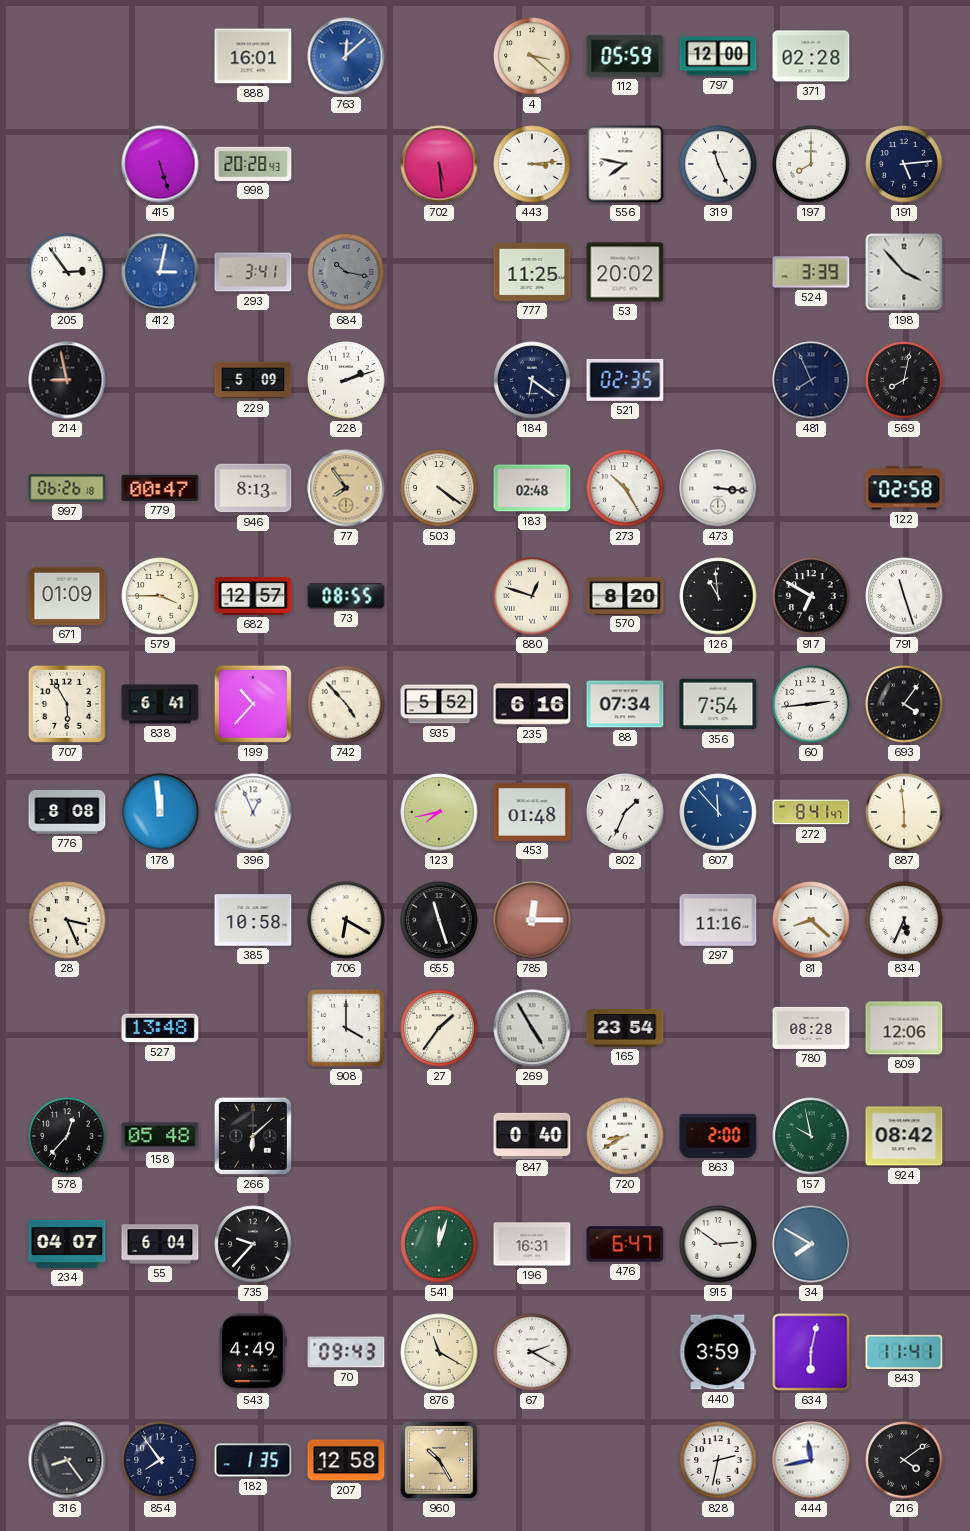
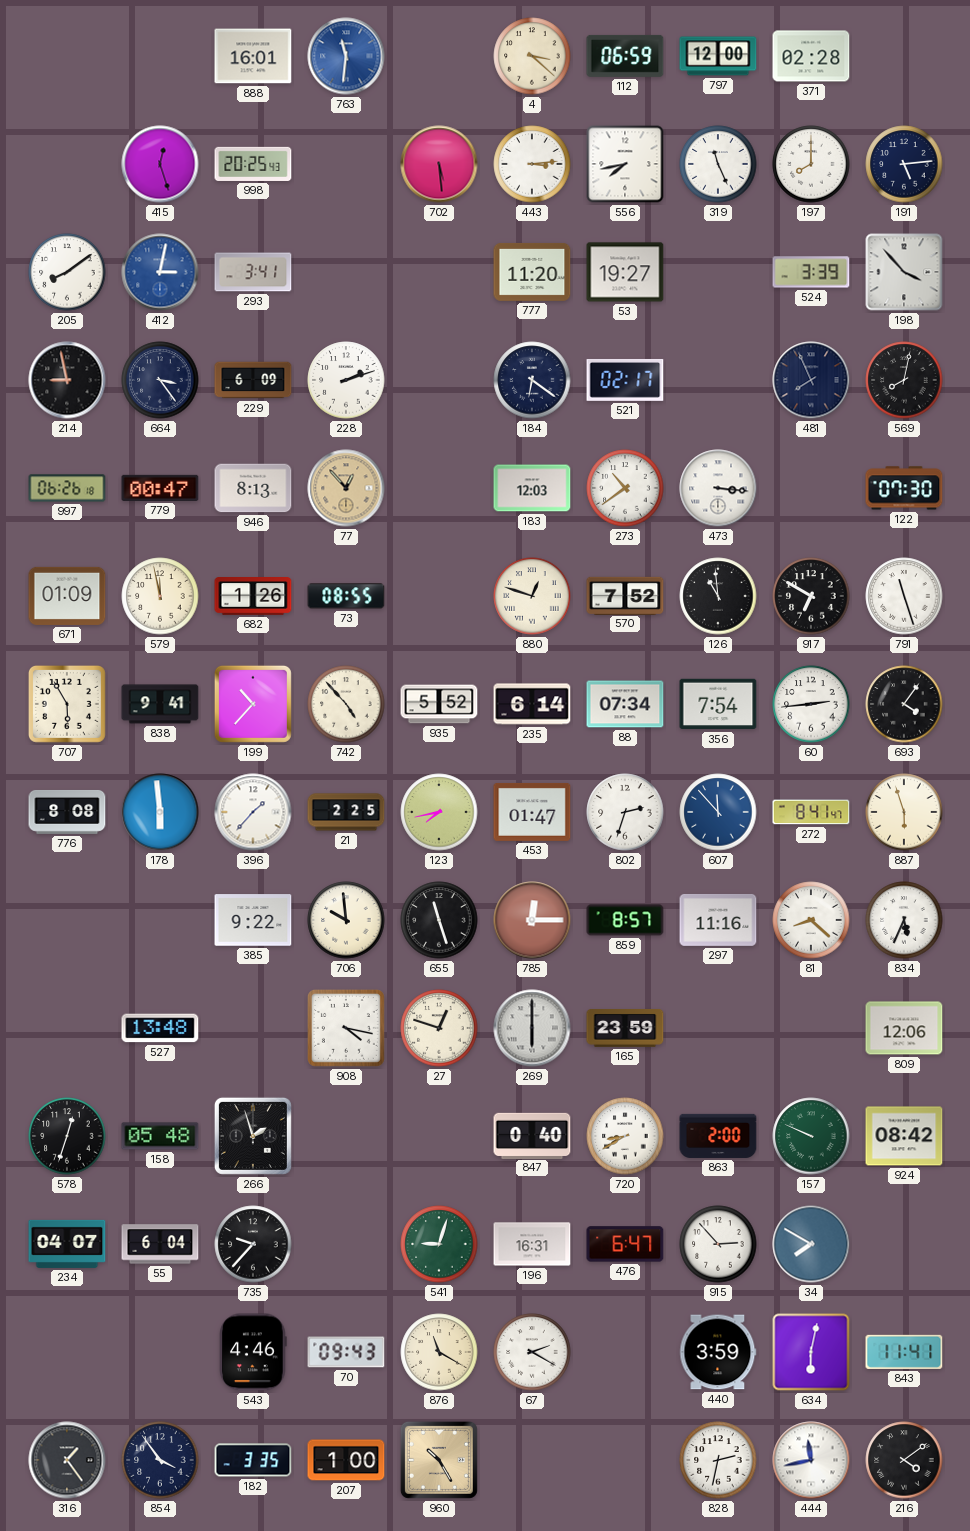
763: 12:08 -> 11:31
112: 05:59 -> 06:59
415: 5:27 -> 12:27
998: 20:28 -> 20:25
556: 7:47 -> 7:43
205: 2:54 -> 8:09
684: 10:17 -> none
777: 11:25 -> 11:20
53: 20:02 -> 19:27
664: none -> 3:24
229: 5:09 -> 6:09
521: 02:35 -> 02:17
77: 7:54 -> 12:53
503: 4:21 -> none
183: 02:48 -> 12:03
273: 10:25 -> 10:39
122: 02:58 -> 07:30
579: 3:45 -> 11:58
682: 12:57 -> 1:26
570: 8:20 -> 7:52
838: 6:41 -> 9:41
235: 6:16 -> 6:14
178: 11:59 -> 5:59
396: 12:56 -> 1:37
21: none -> 2:25
453: 01:48 -> 01:47
802: 1:34 -> 2:33
887: 5:59 -> 5:57
28: 3:26 -> none
385: 10:58 -> 9:22
706: 6:20 -> 9:59
859: none -> 8:57
908: 4:00 -> 4:17
27: 1:36 -> 12:48
269: 4:55 -> 6:00
165: 23:54 -> 23:59
780: 08:28 -> none
578: 12:37 -> 12:33
266: 6:08 -> 1:57
157: 9:58 -> 9:49
541: 12:03 -> 9:03
915: 2:51 -> 2:53
543: 4:49 -> 4:46
316: 8:24 -> 1:24
854: 7:54 -> 3:54
182: 1:35 -> 3:35
207: 12:58 -> 1:00
